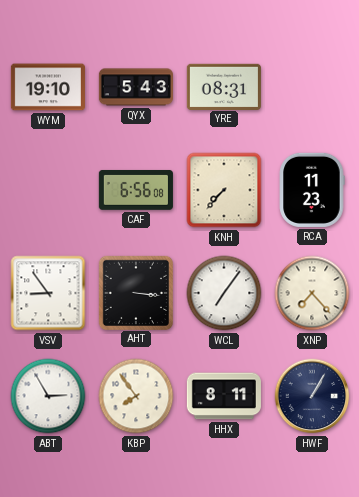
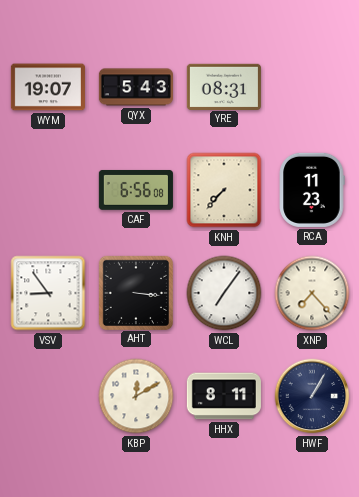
WYM: 19:10 -> 19:07
ABT: 2:55 -> none
KBP: 7:54 -> 12:10
